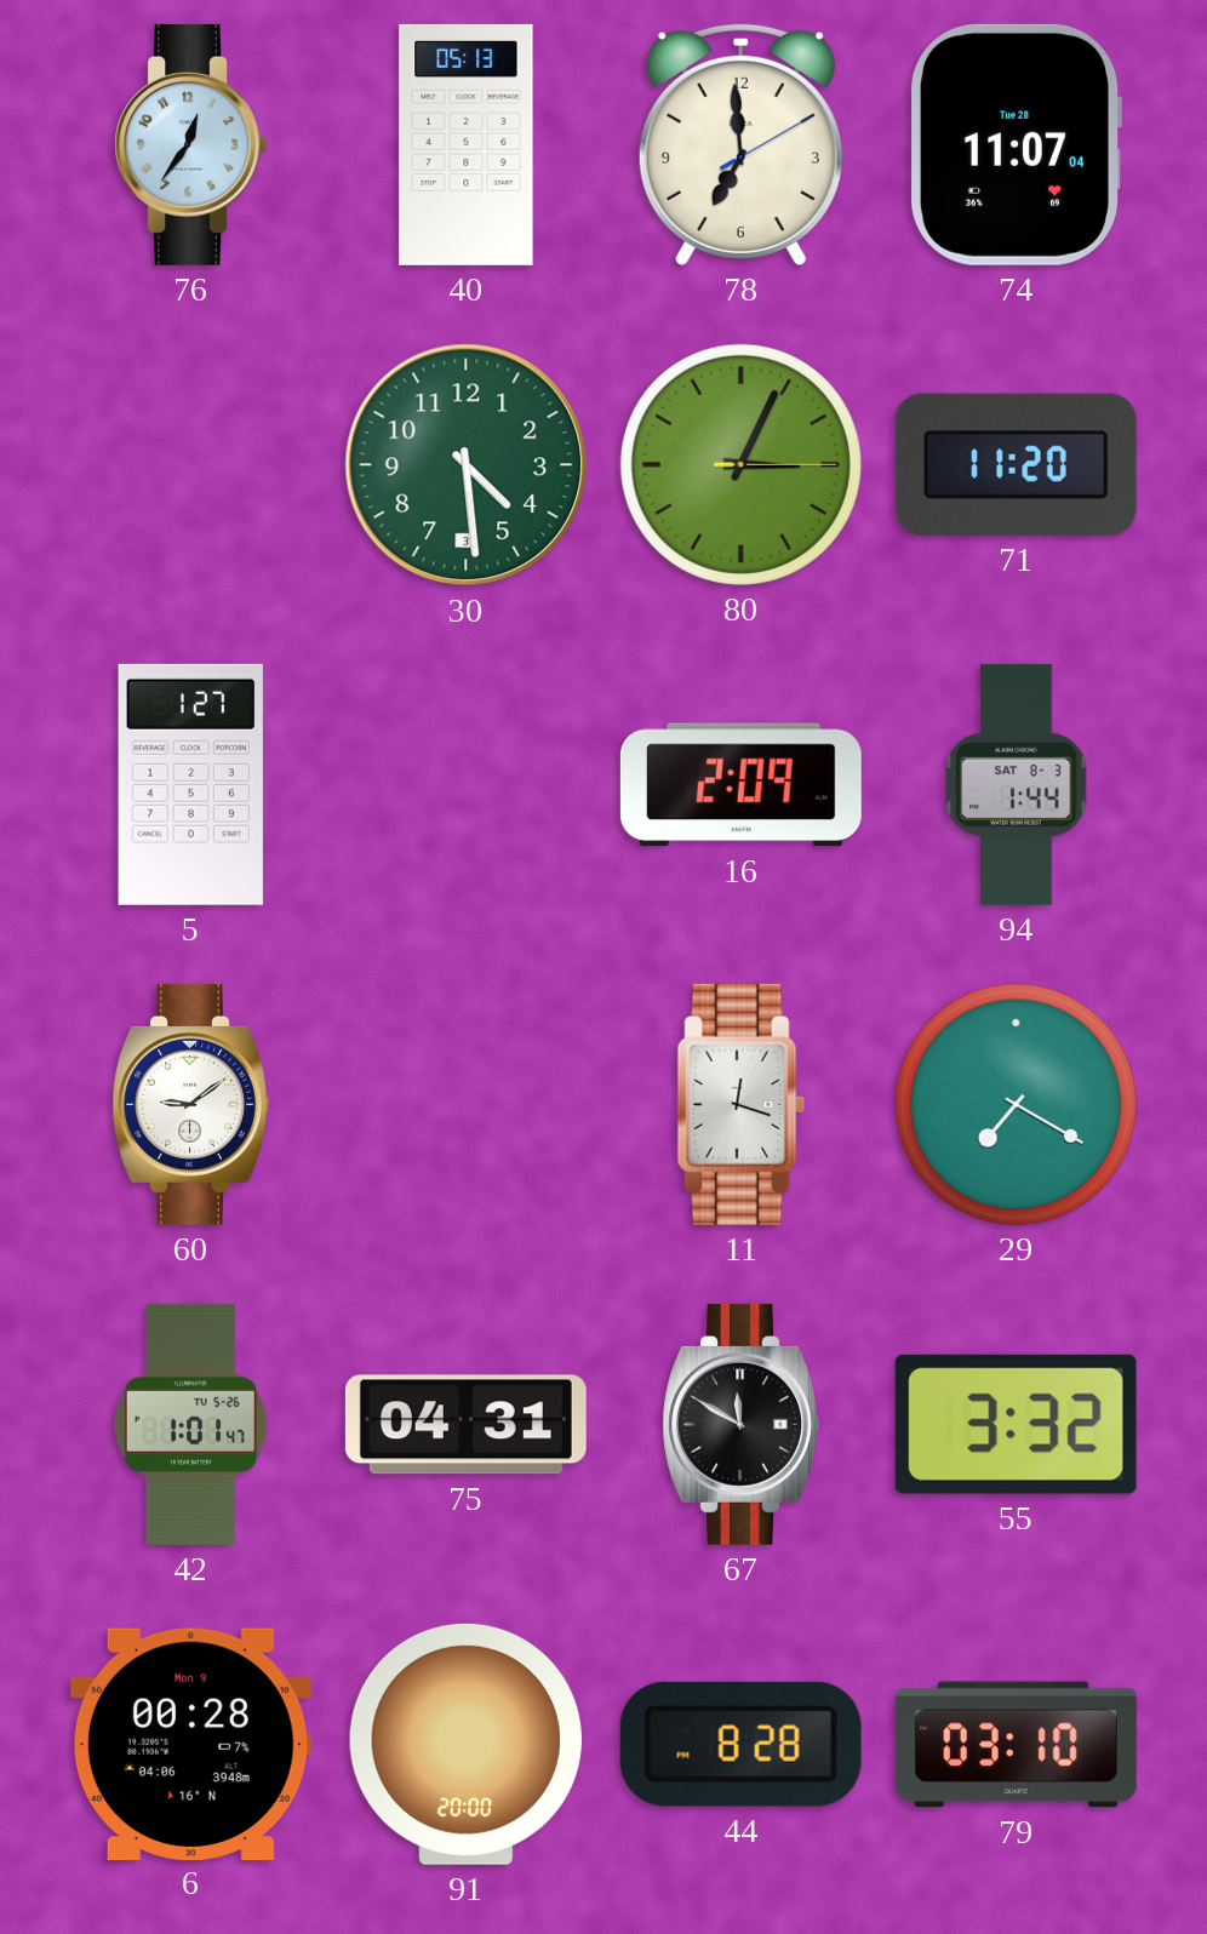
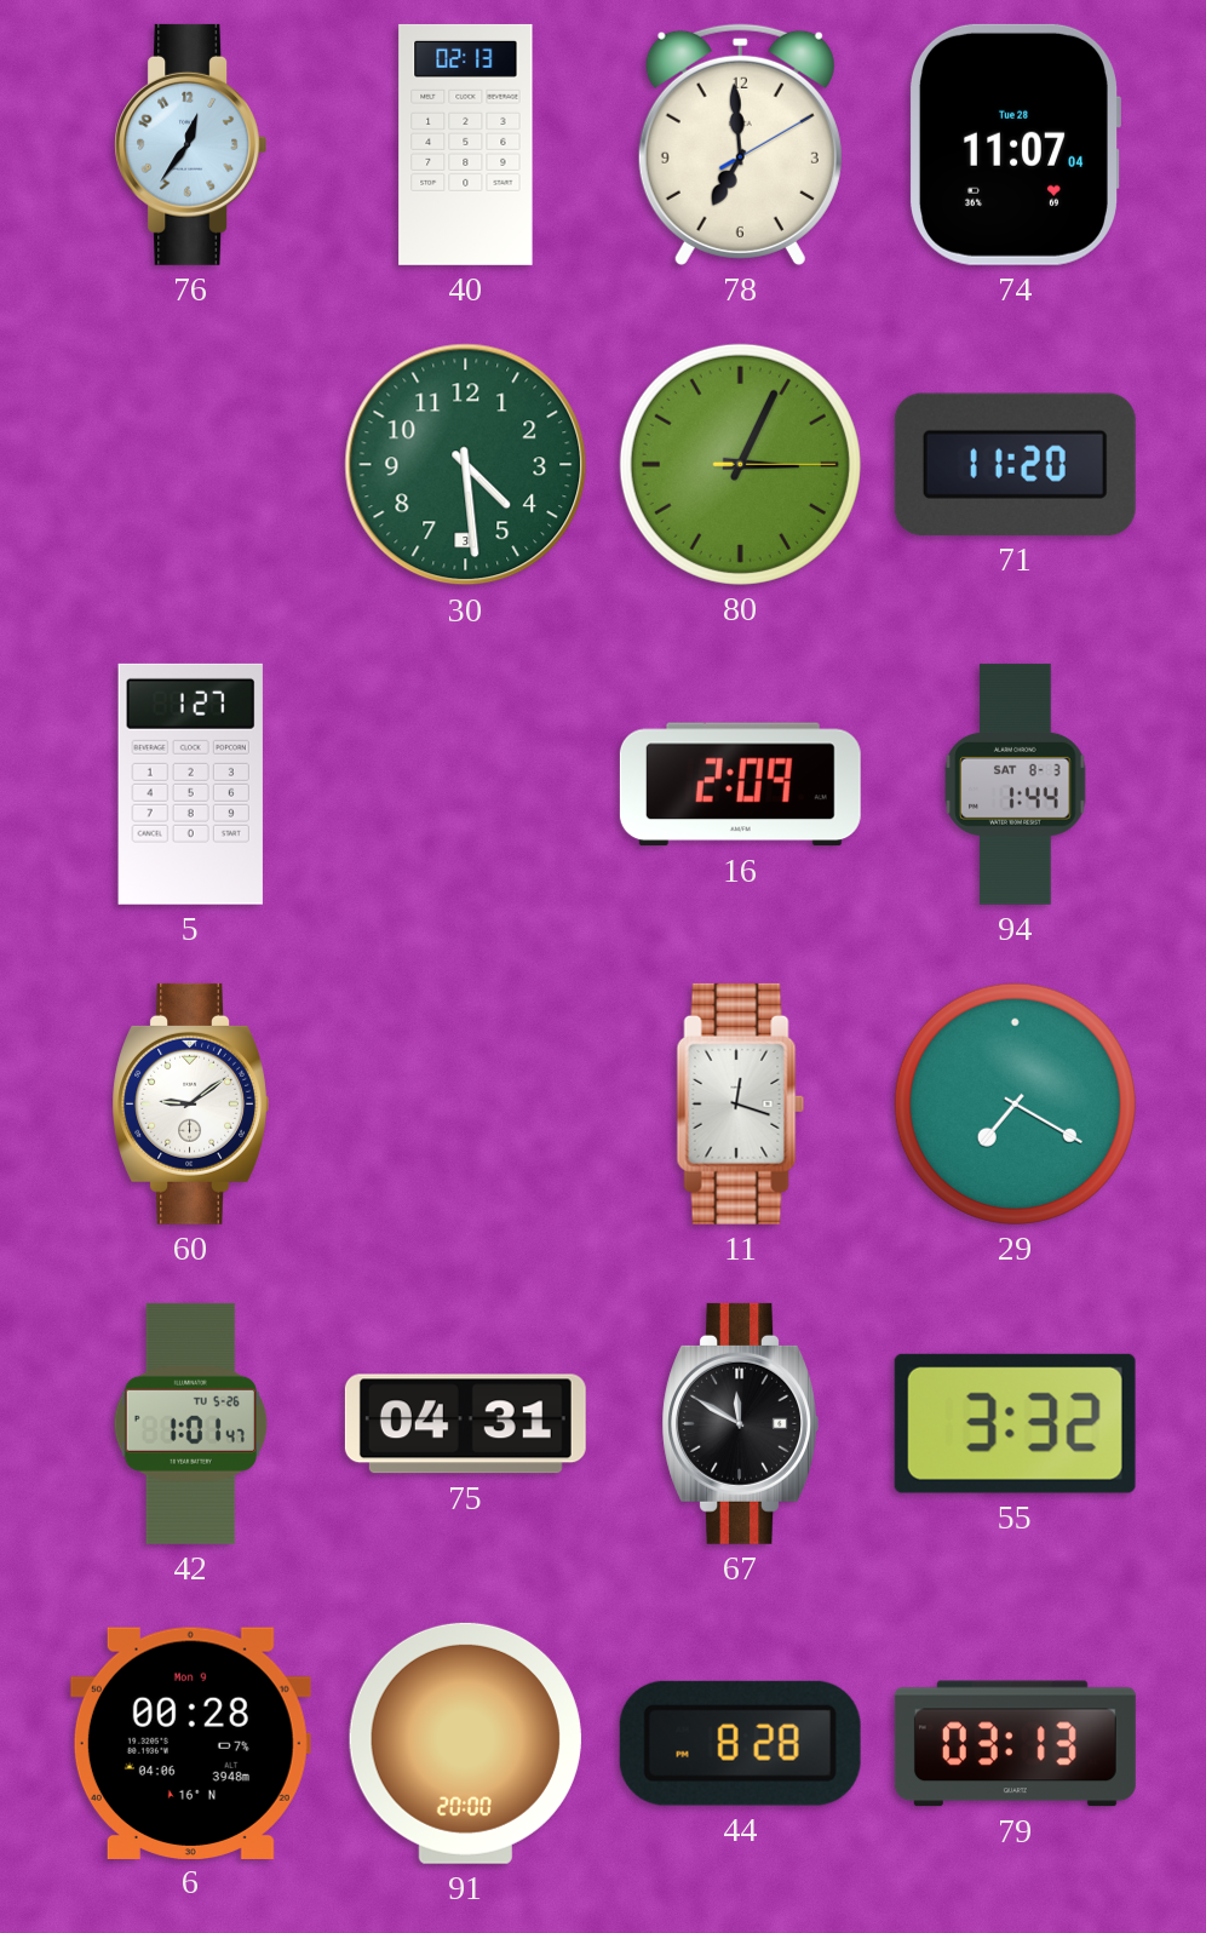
40: 05:13 -> 02:13
79: 03:10 -> 03:13
